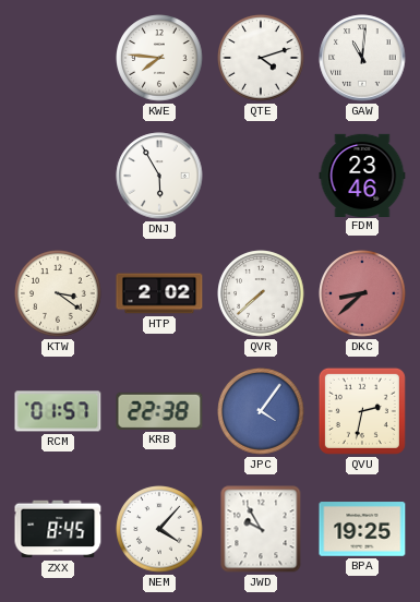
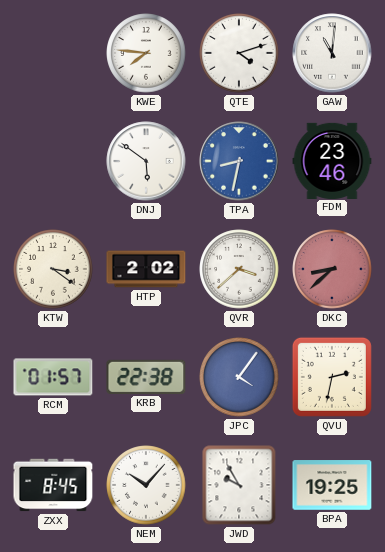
DNJ: 5:55 -> 5:51
TPA: none -> 8:32
QVR: 7:38 -> 3:38
NEM: 4:07 -> 10:07
